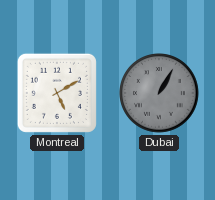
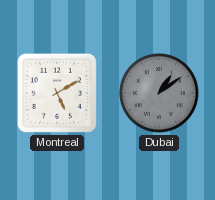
Dubai: 1:05 -> 1:09
